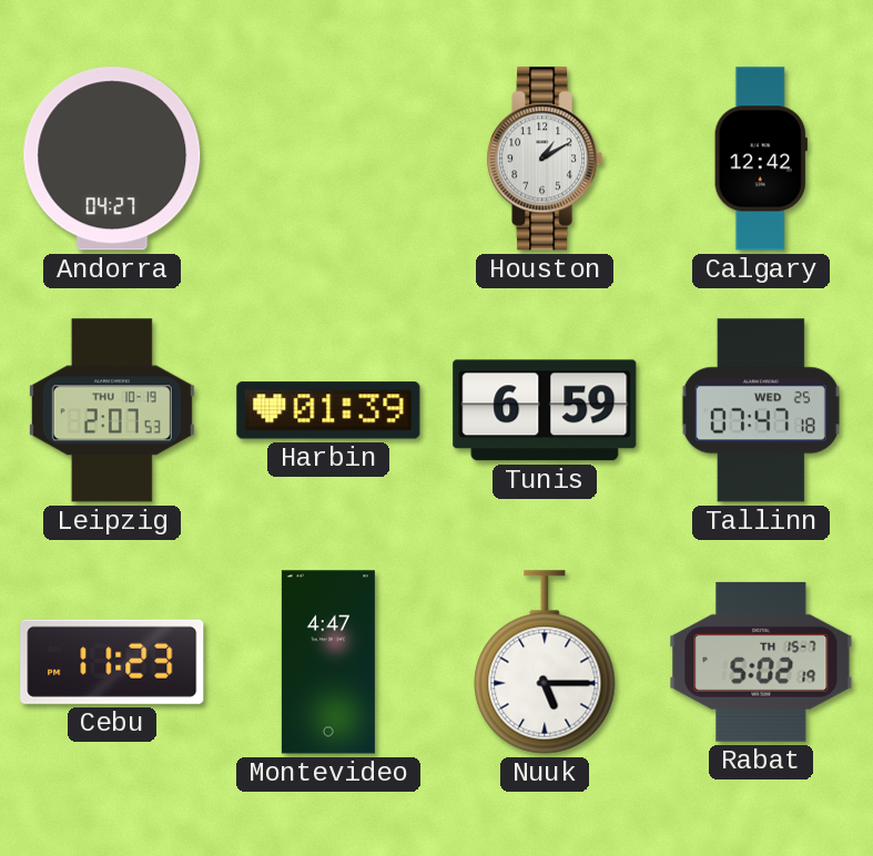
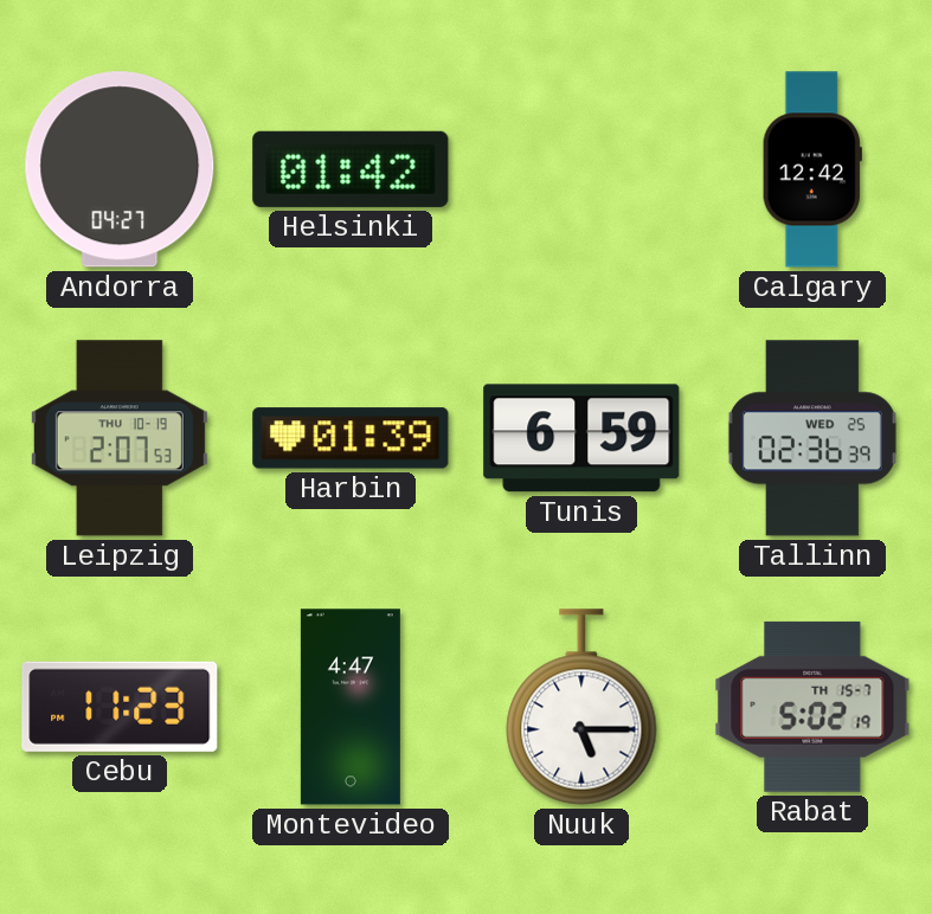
Helsinki: none -> 01:42
Houston: 1:10 -> none
Tallinn: 07:47 -> 02:36
